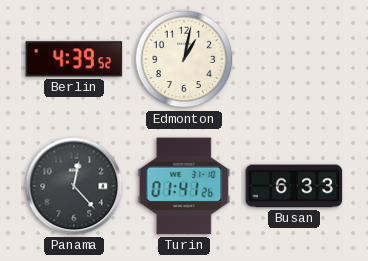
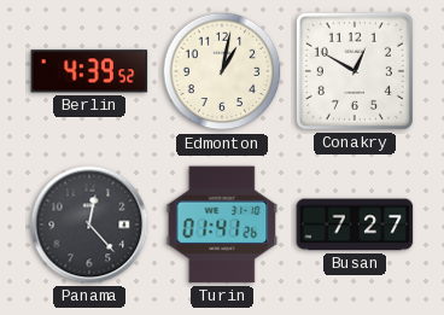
Conakry: none -> 12:50
Busan: 6:33 -> 7:27
